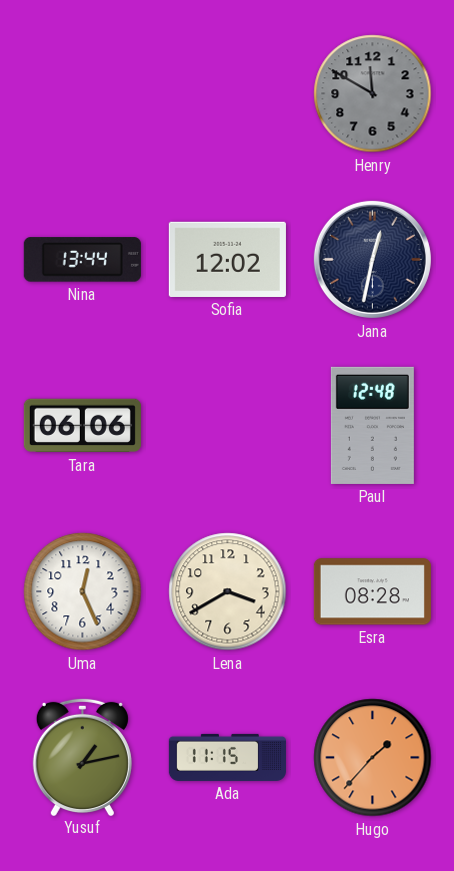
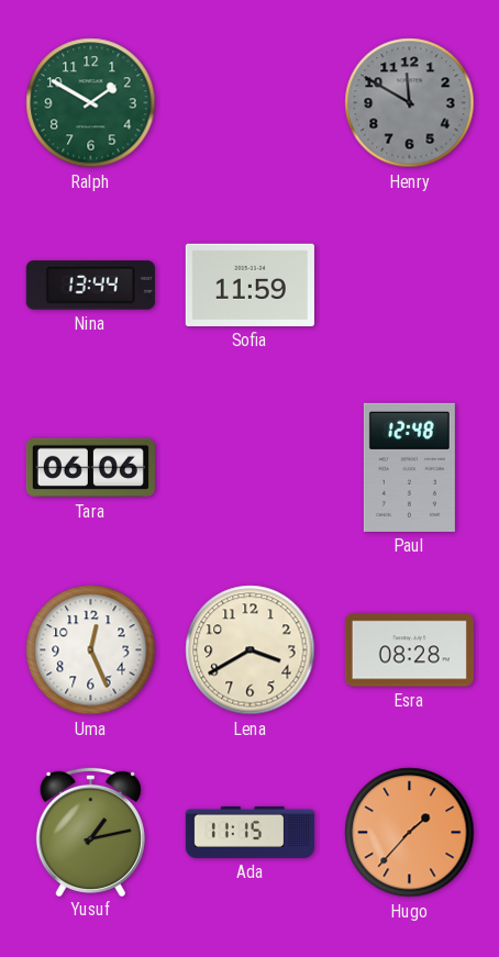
Ralph: none -> 1:50
Sofia: 12:02 -> 11:59
Jana: 12:32 -> none
